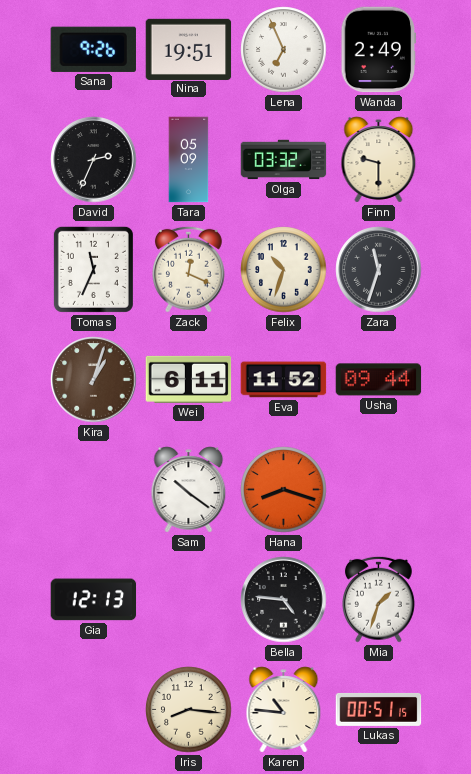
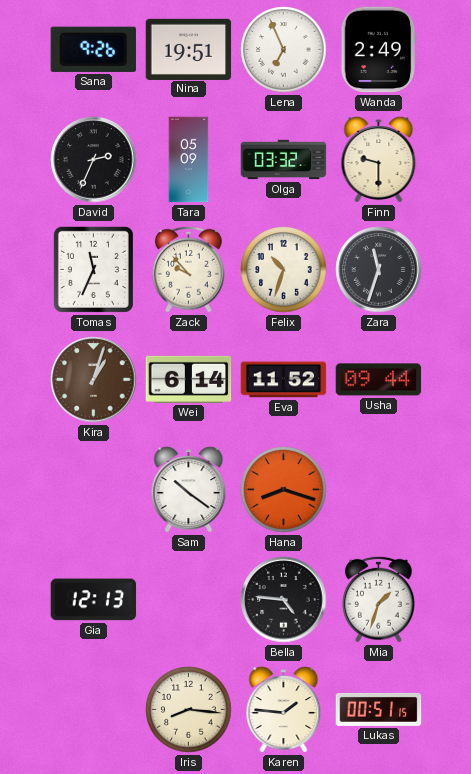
Zack: 12:19 -> 9:53
Wei: 6:11 -> 6:14
Karen: 10:46 -> 1:46
